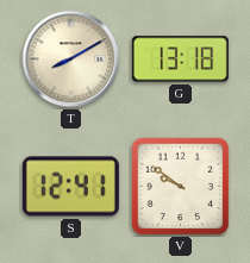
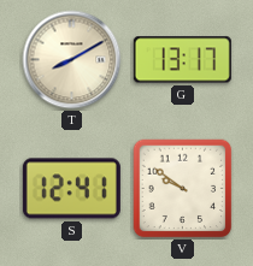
G: 13:18 -> 13:17
